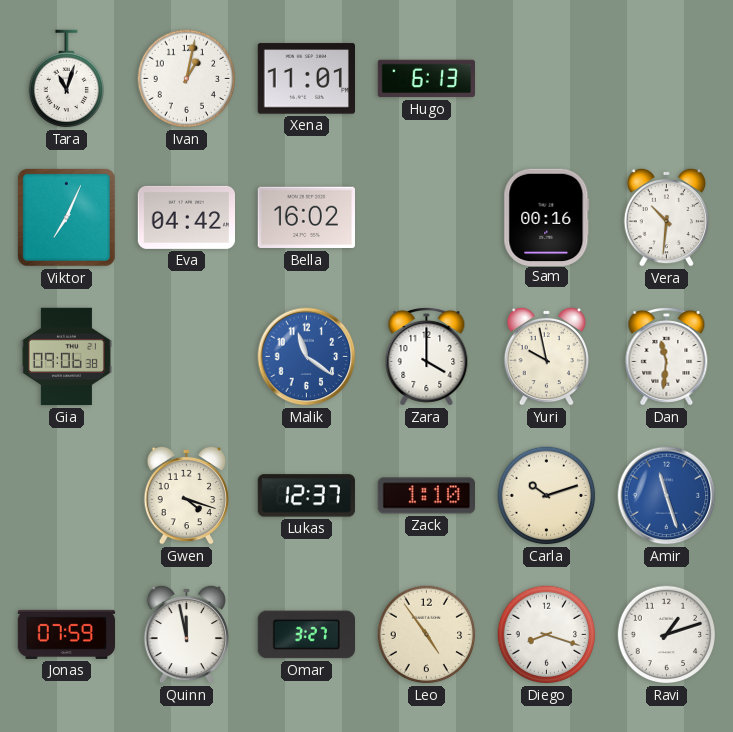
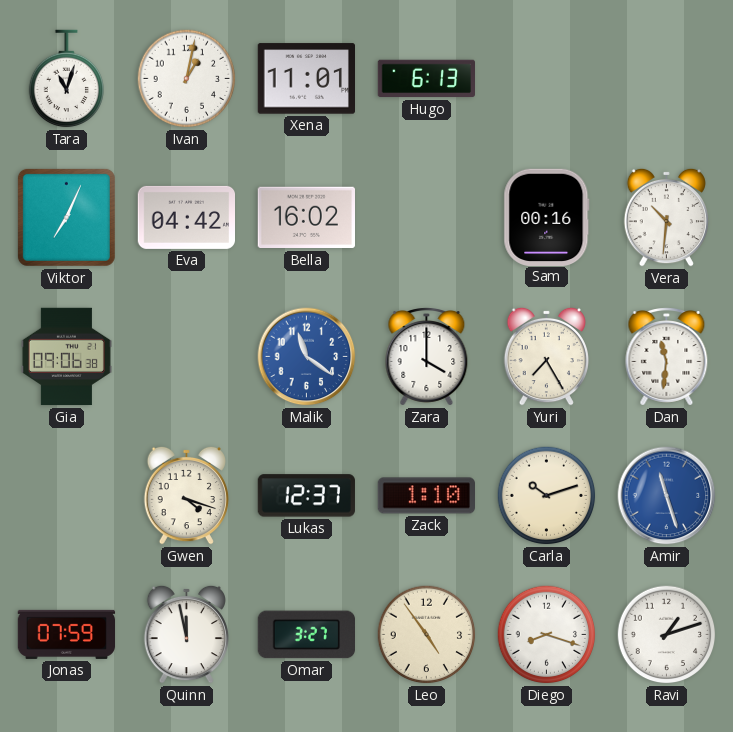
Yuri: 9:58 -> 7:25
